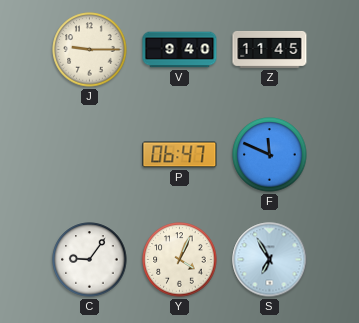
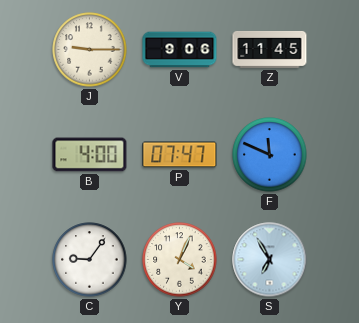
V: 9:40 -> 9:06
B: none -> 4:00
P: 06:47 -> 07:47
